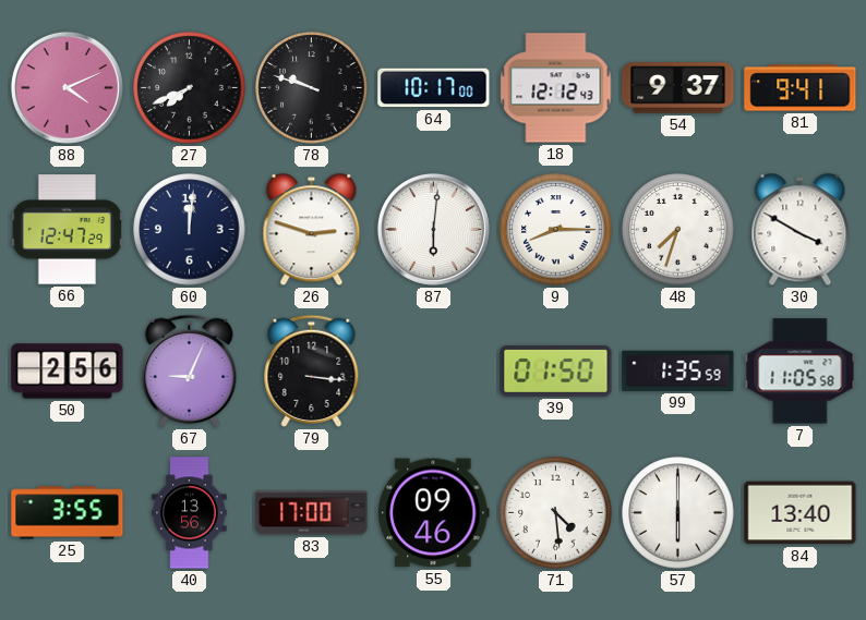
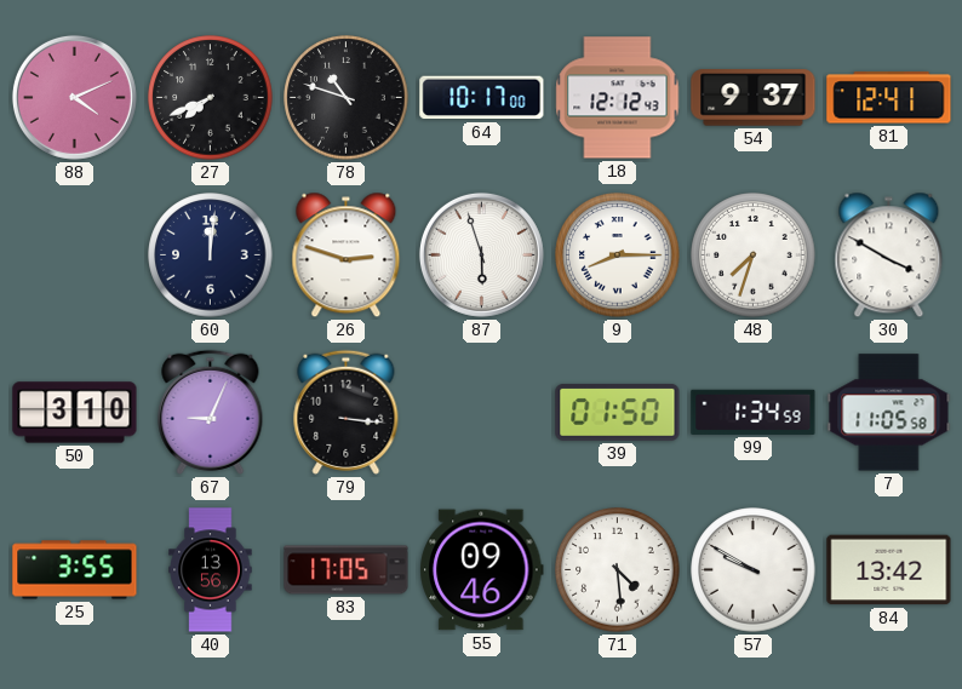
78: 9:48 -> 10:48
81: 9:41 -> 12:41
66: 12:47 -> none
87: 6:01 -> 5:57
50: 2:56 -> 3:10
99: 1:35 -> 1:34
83: 17:00 -> 17:05
57: 6:00 -> 9:50
84: 13:40 -> 13:42
